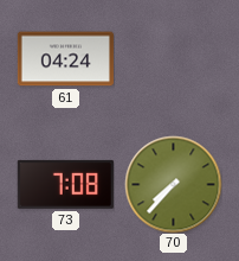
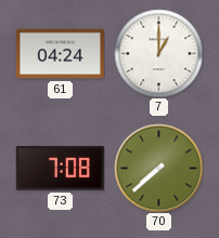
7: none -> 1:00
70: 7:37 -> 7:38
